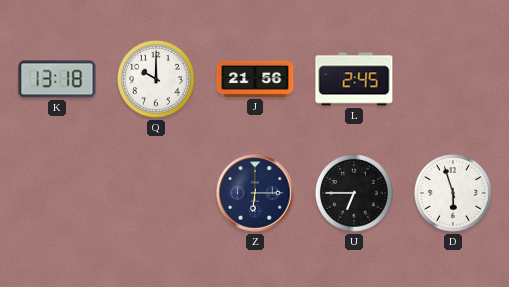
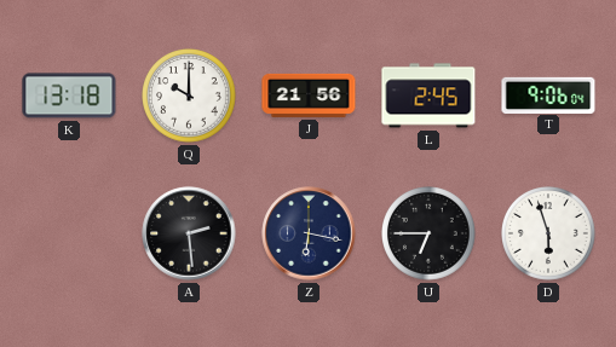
T: none -> 9:06
A: none -> 2:29
Z: 6:15 -> 6:17
